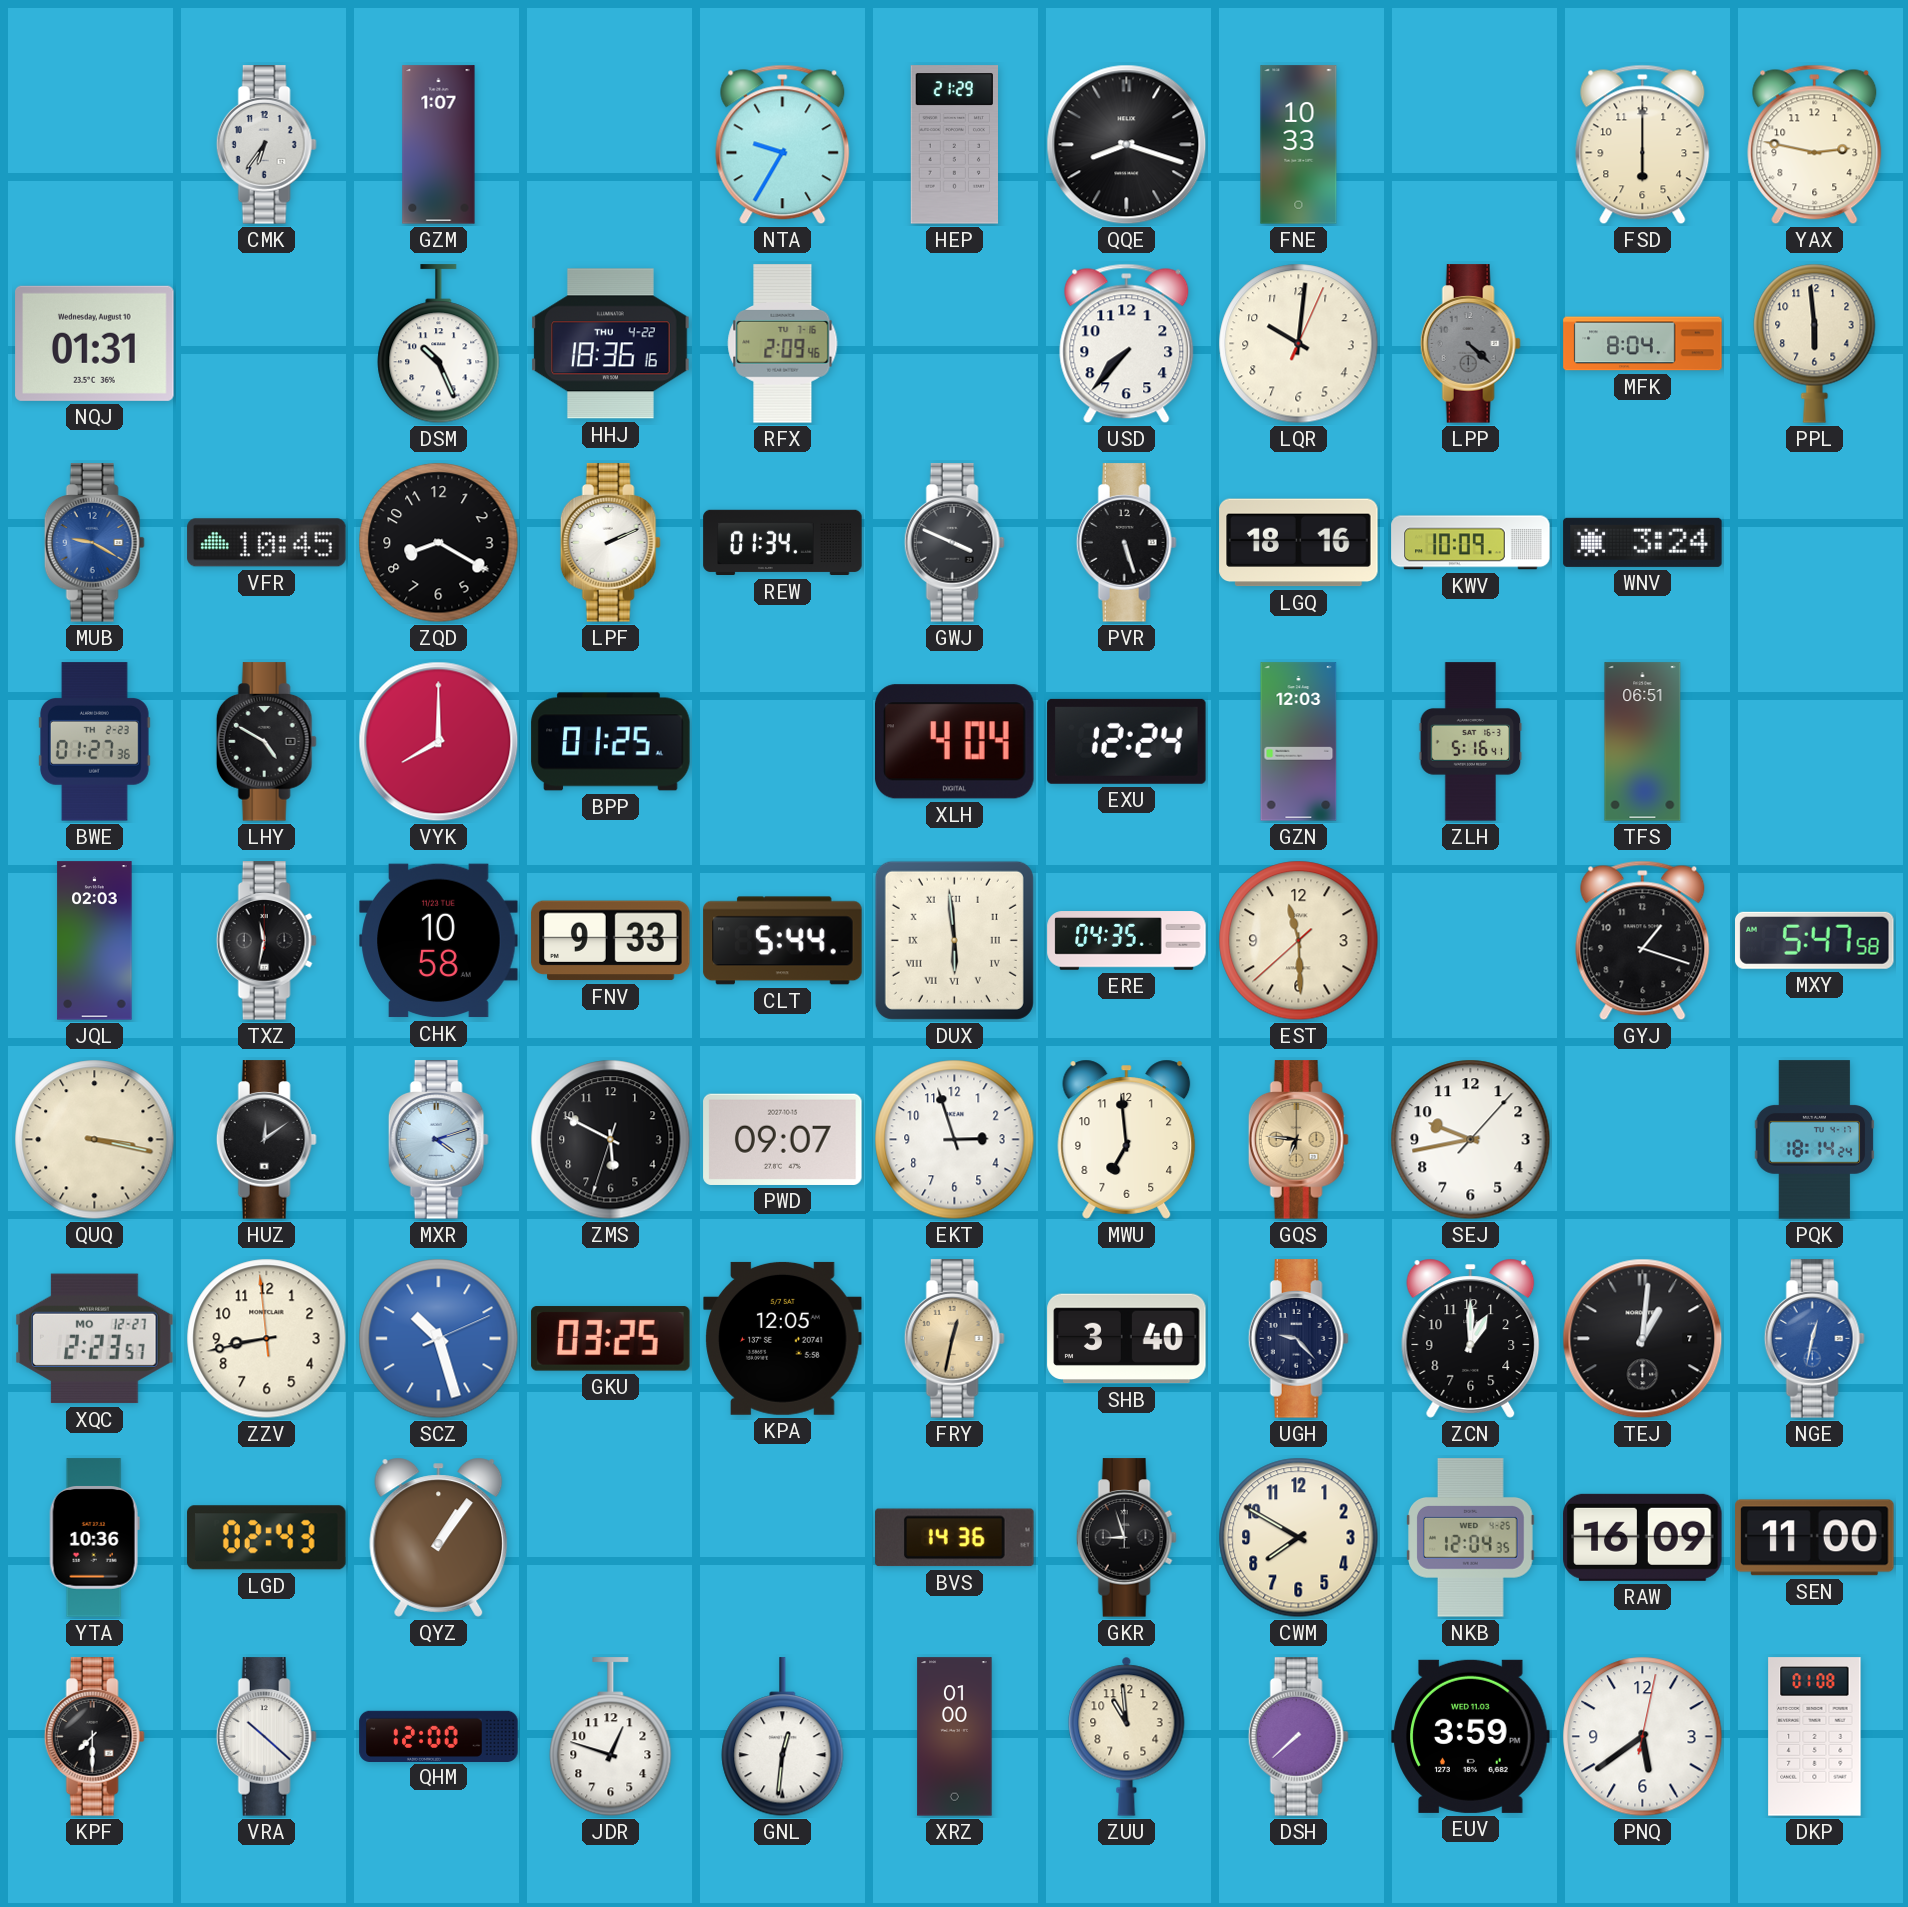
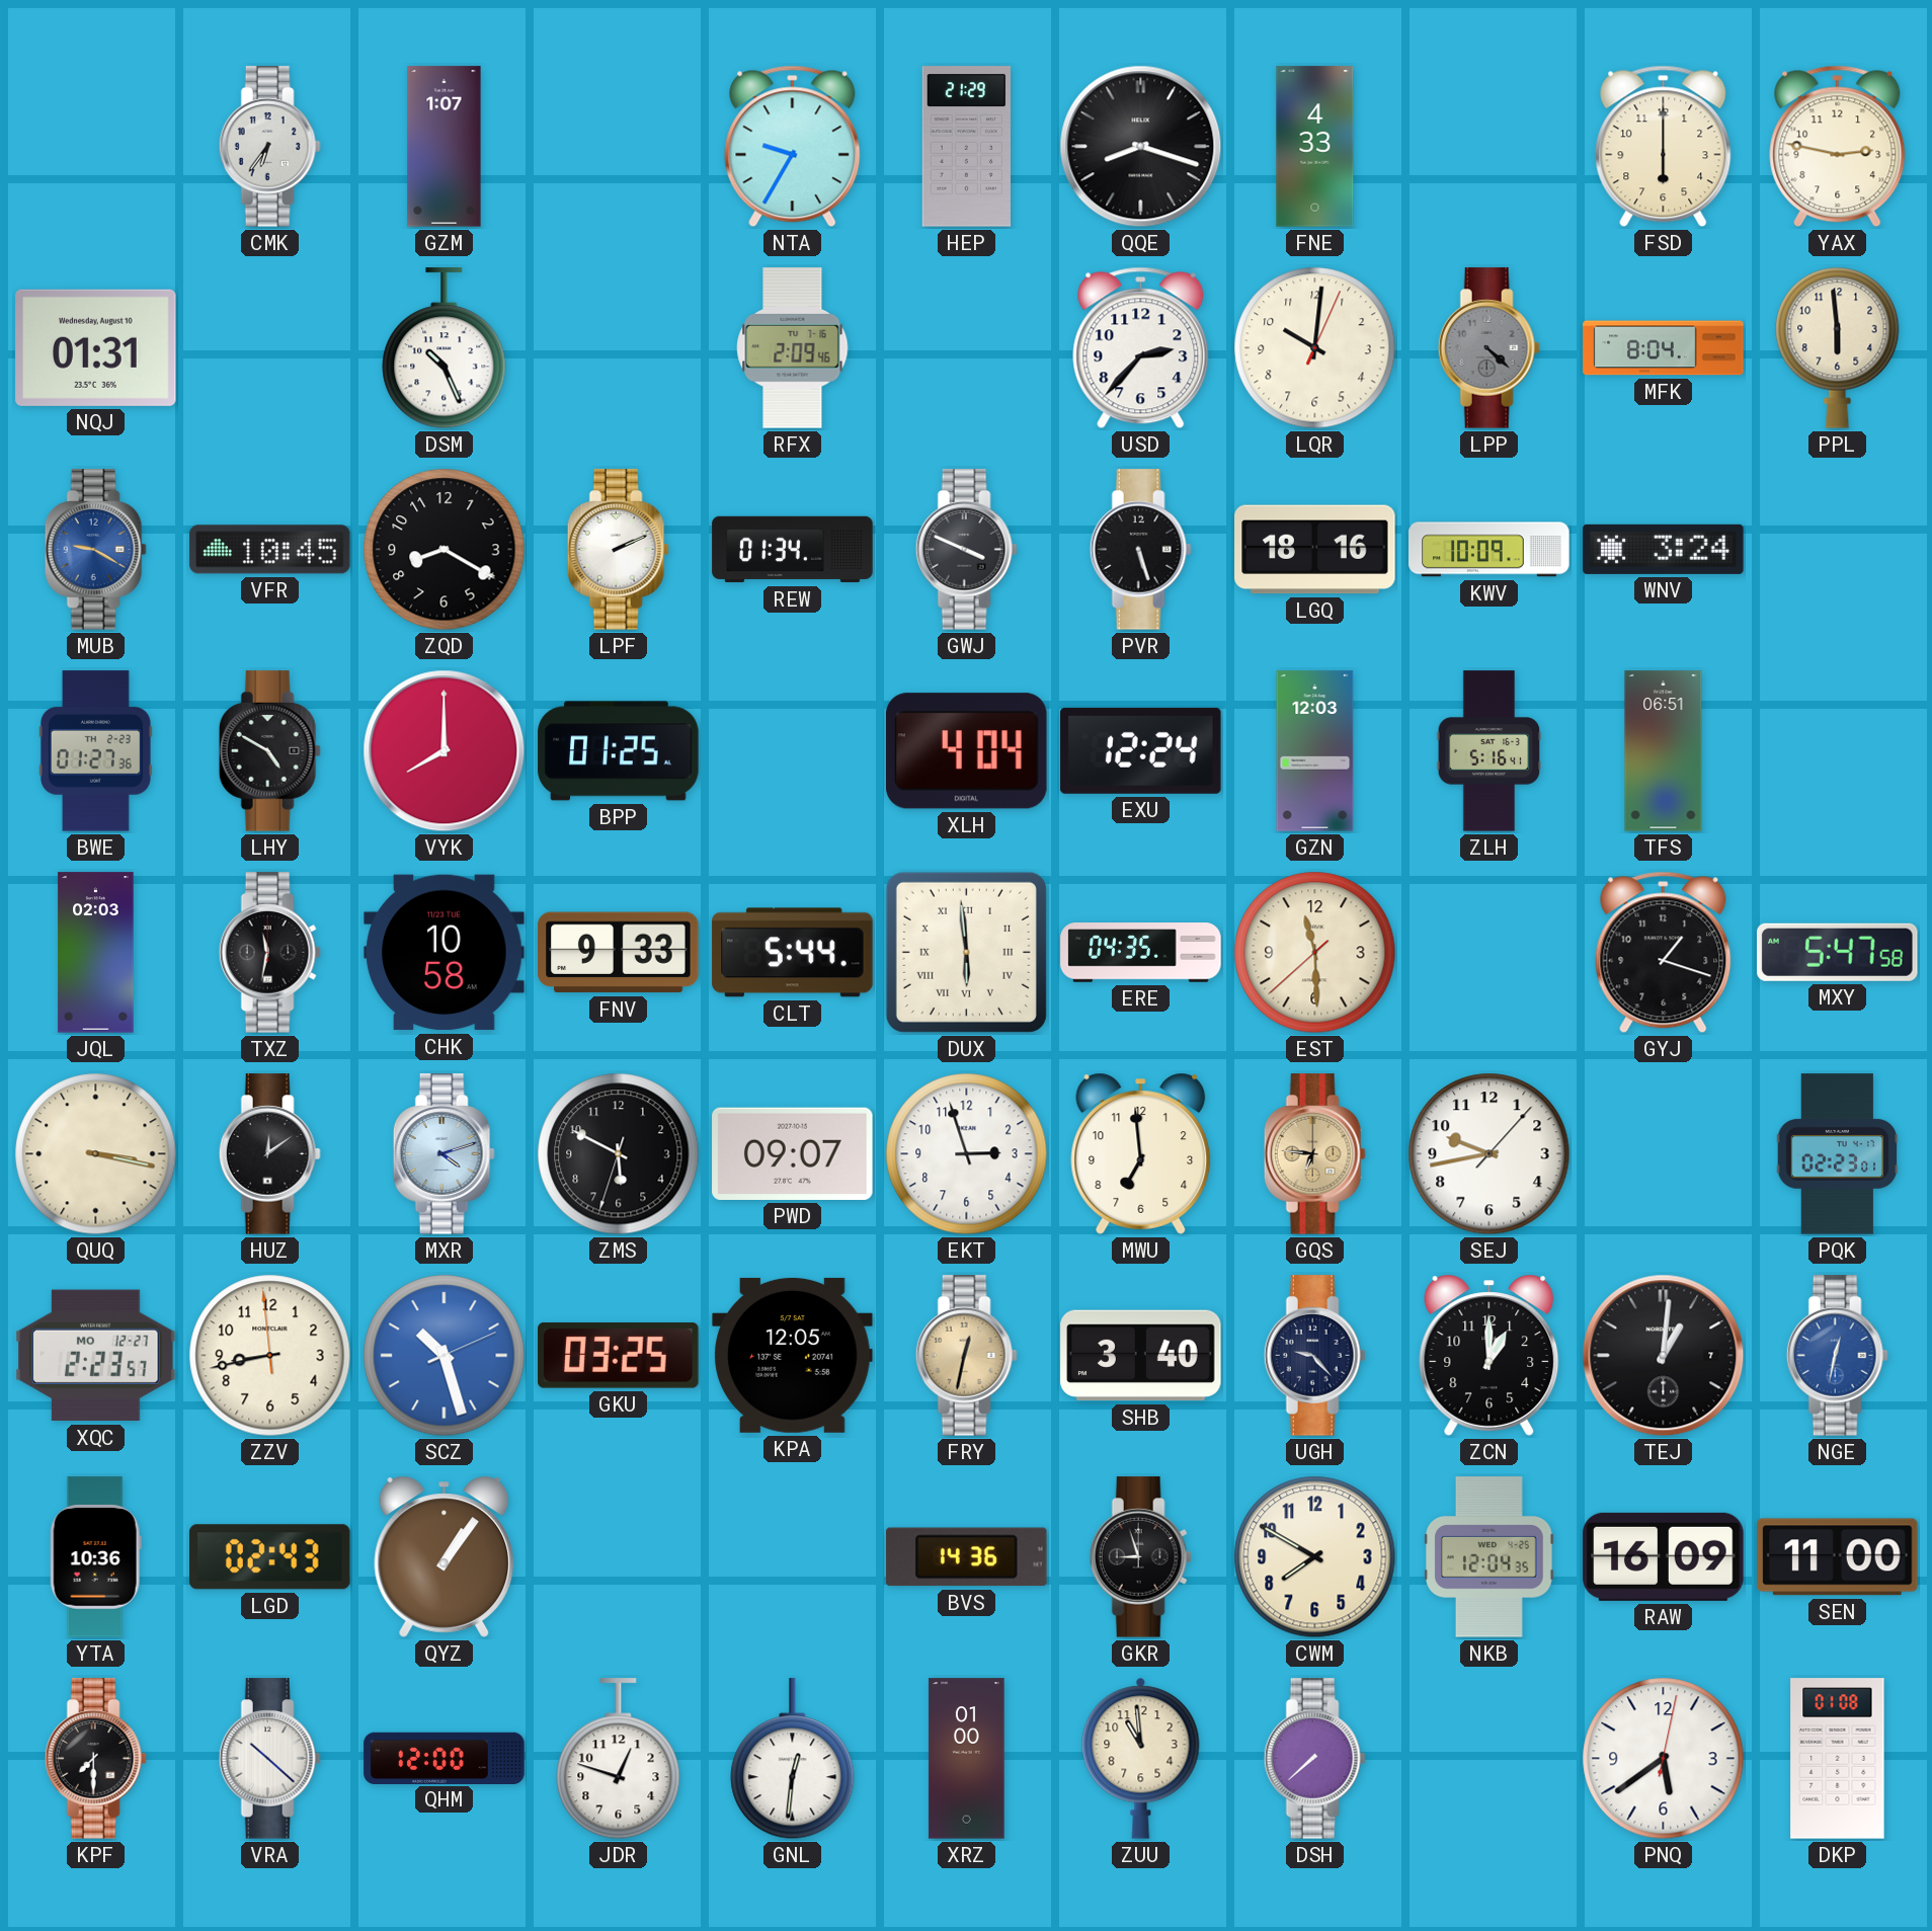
FNE: 10:33 -> 4:33
HHJ: 18:36 -> none
USD: 7:37 -> 2:37
PQK: 18:14 -> 02:23
EUV: 3:59 -> none
